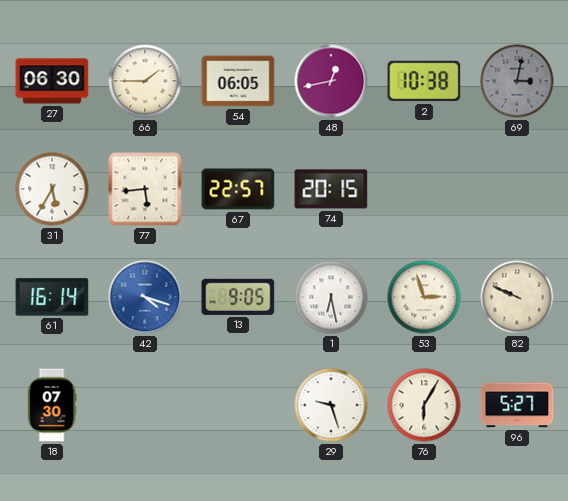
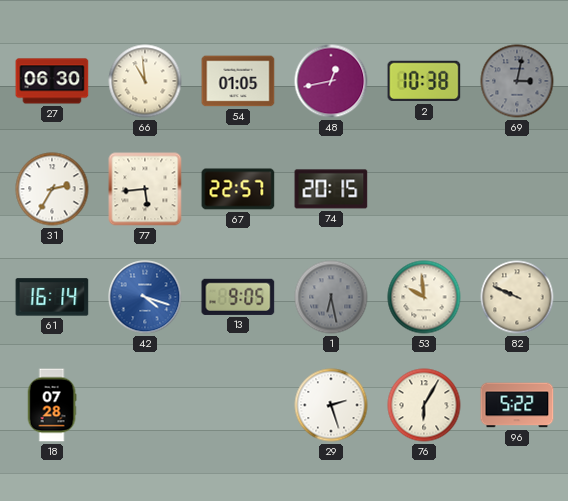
66: 1:45 -> 10:59
54: 06:05 -> 01:05
31: 5:35 -> 2:35
1 dial: white -> grey
53: 2:57 -> 9:59
18: 07:30 -> 07:28
29: 9:27 -> 2:27
96: 5:27 -> 5:22
